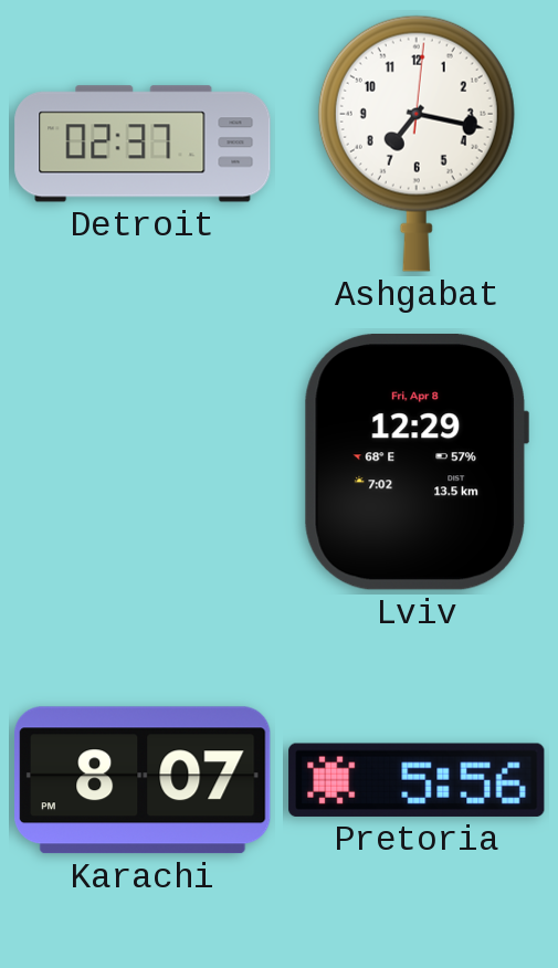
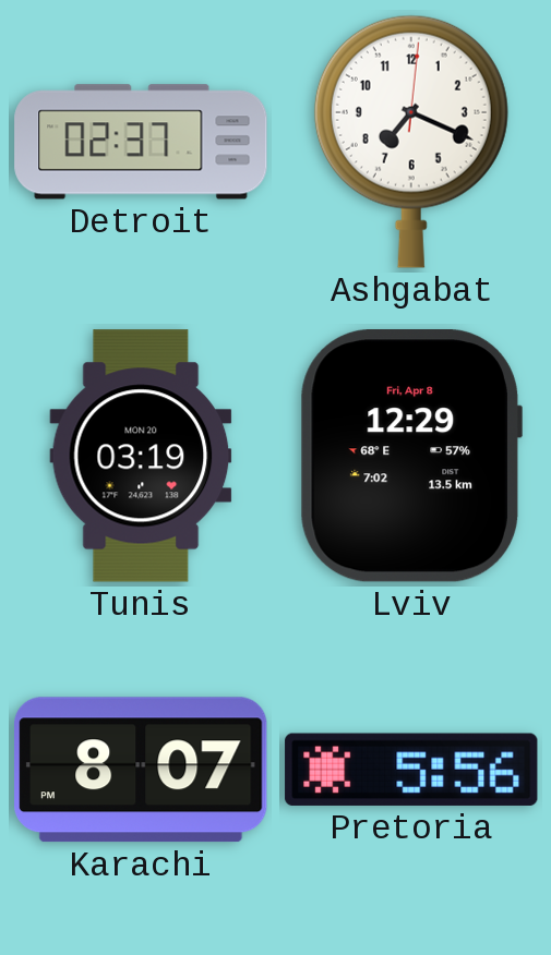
Ashgabat: 7:17 -> 7:19
Tunis: none -> 03:19
